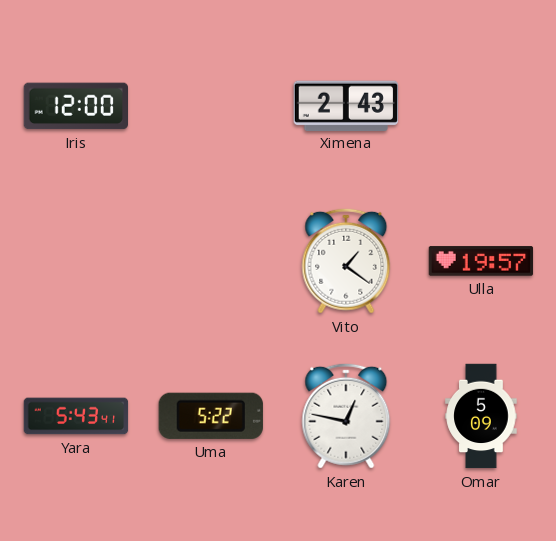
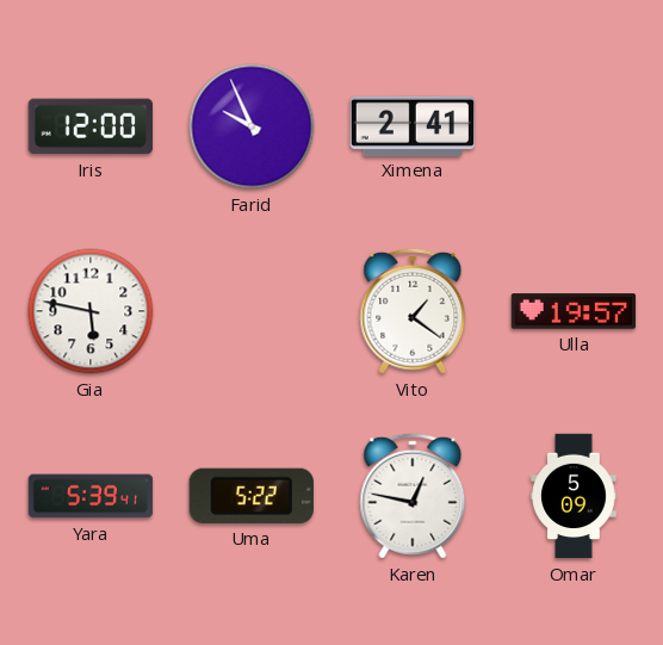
Farid: none -> 9:56
Ximena: 2:43 -> 2:41
Gia: none -> 5:47
Yara: 5:43 -> 5:39
